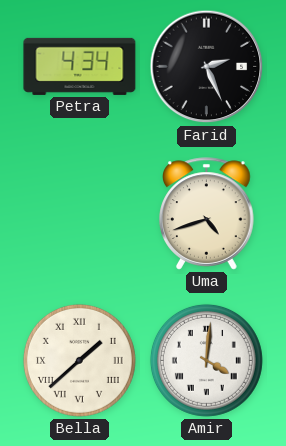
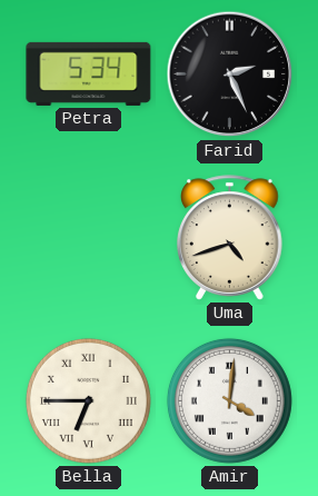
Petra: 4:34 -> 5:34
Bella: 1:38 -> 6:45
